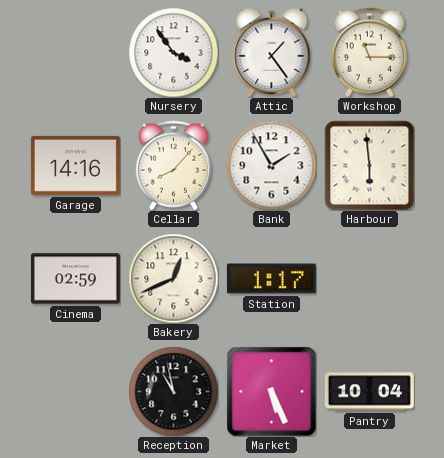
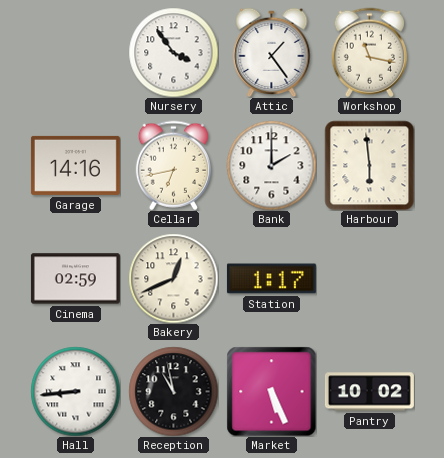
Workshop: 11:15 -> 11:17
Cellar: 8:07 -> 6:43
Bank: 1:55 -> 2:00
Hall: none -> 8:44
Pantry: 10:04 -> 10:02
